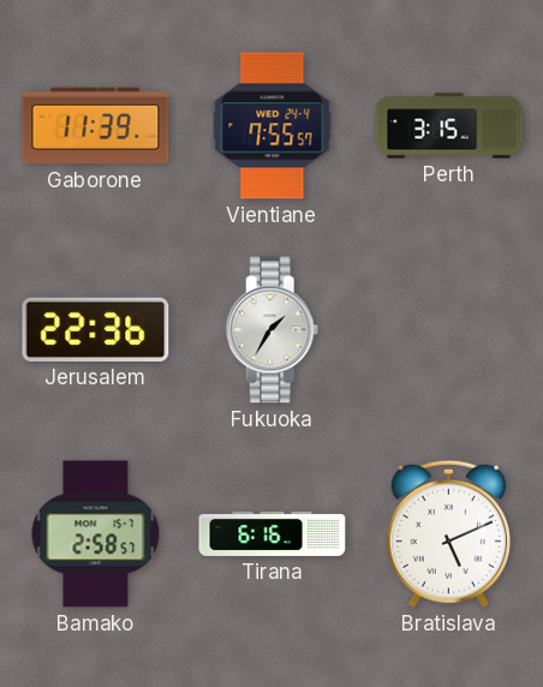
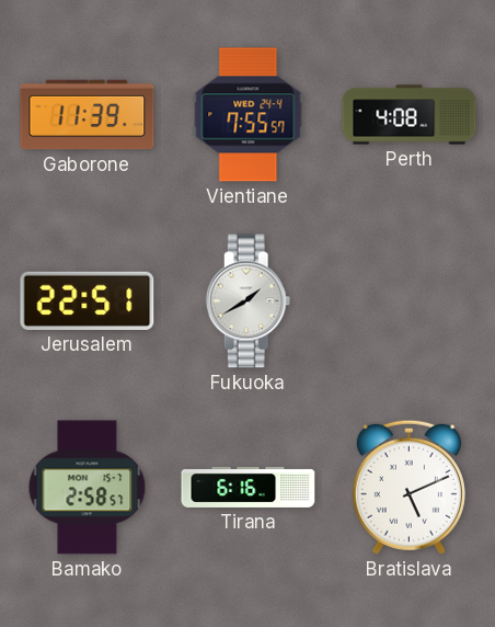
Perth: 3:15 -> 4:08
Jerusalem: 22:36 -> 22:51
Fukuoka: 1:35 -> 1:40
